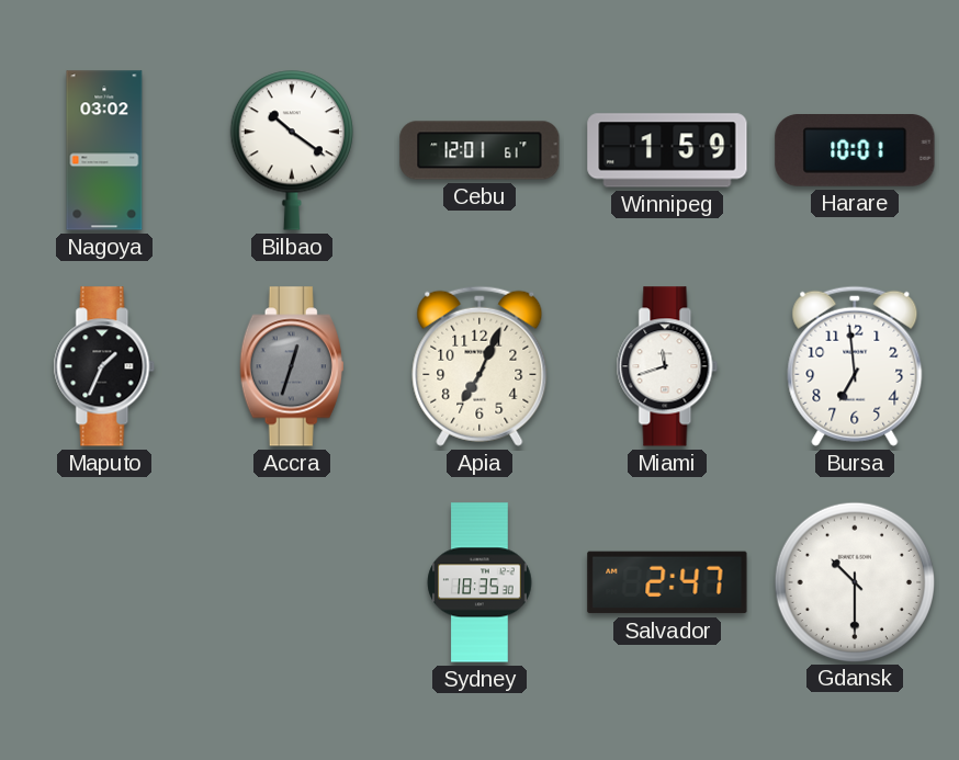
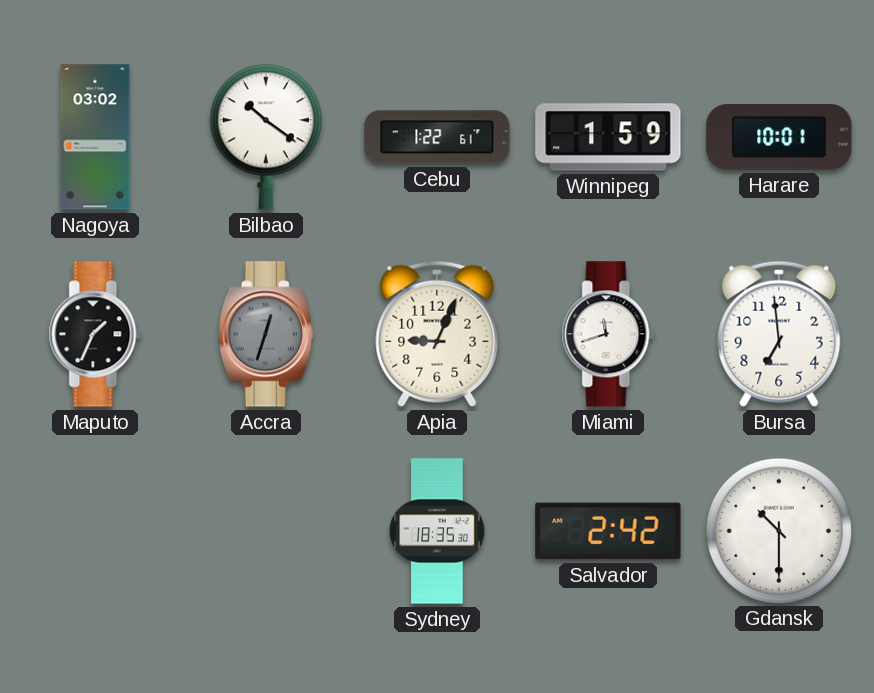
Cebu: 12:01 -> 1:22
Apia: 7:04 -> 9:04
Salvador: 2:47 -> 2:42
